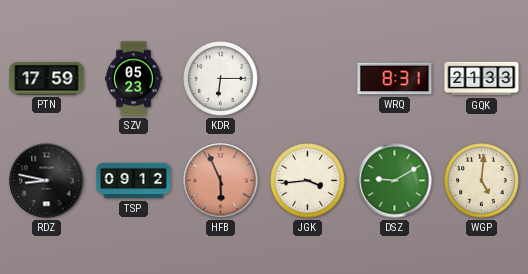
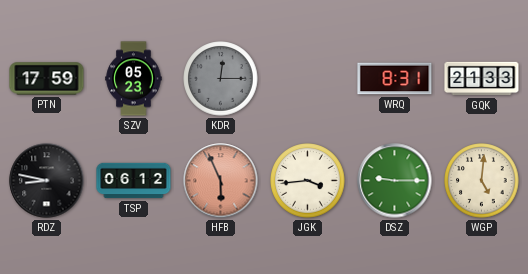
KDR: 6:15 -> 12:15
KDR dial: white -> grey
TSP: 09:12 -> 06:12
DSZ: 9:10 -> 9:15
